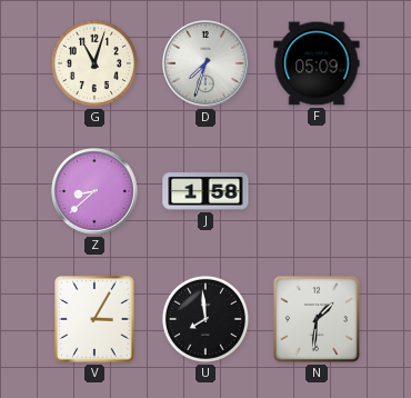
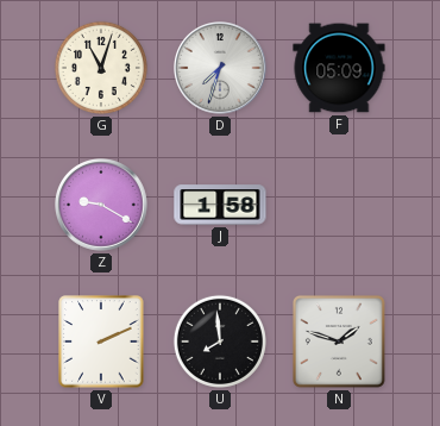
Z: 8:38 -> 9:20
V: 3:05 -> 2:11
N: 1:31 -> 1:48
